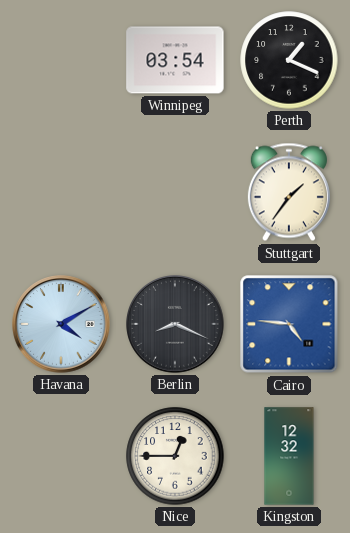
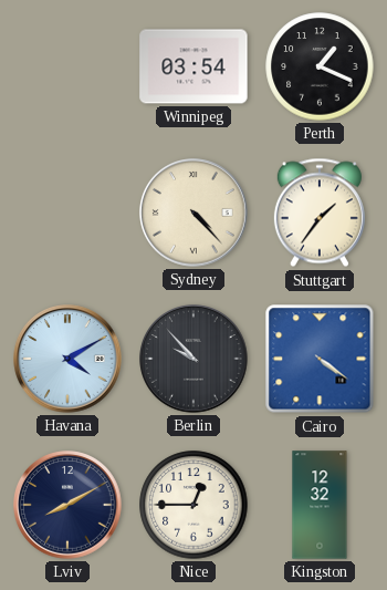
Sydney: none -> 4:23
Berlin: 8:19 -> 9:53
Cairo: 4:46 -> 4:21
Lviv: none -> 8:10
